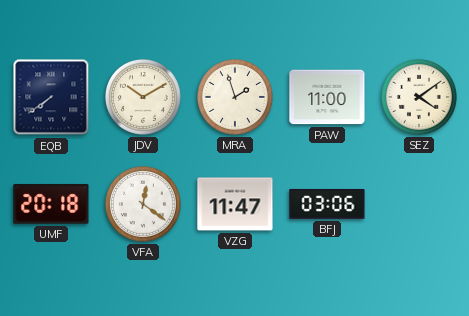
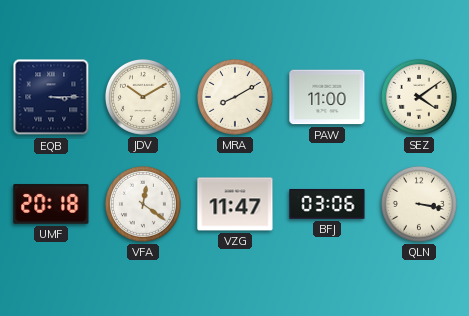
EQB: 7:39 -> 3:15
MRA: 1:57 -> 8:10
QLN: none -> 3:17
